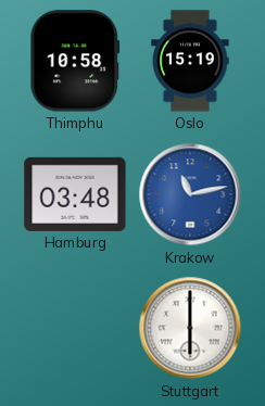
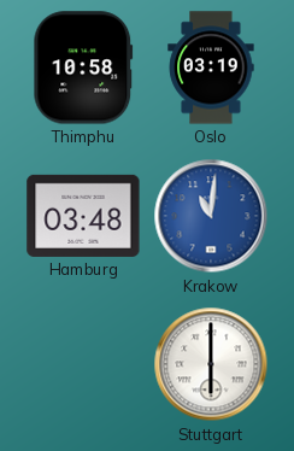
Oslo: 15:19 -> 03:19
Krakow: 11:13 -> 11:01
